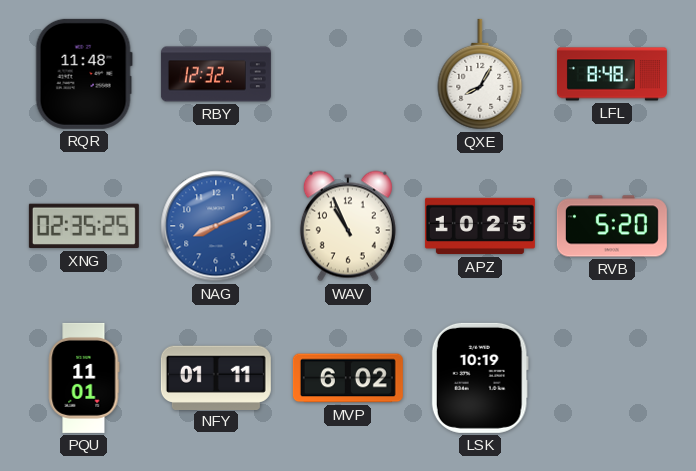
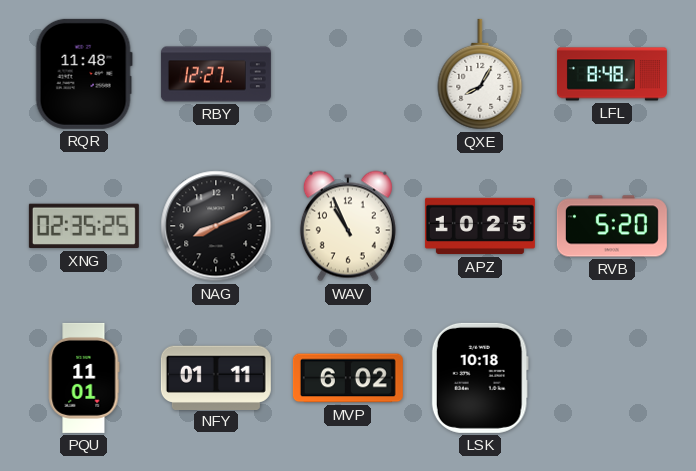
RBY: 12:32 -> 12:27
NAG dial: blue -> black
LSK: 10:19 -> 10:18
